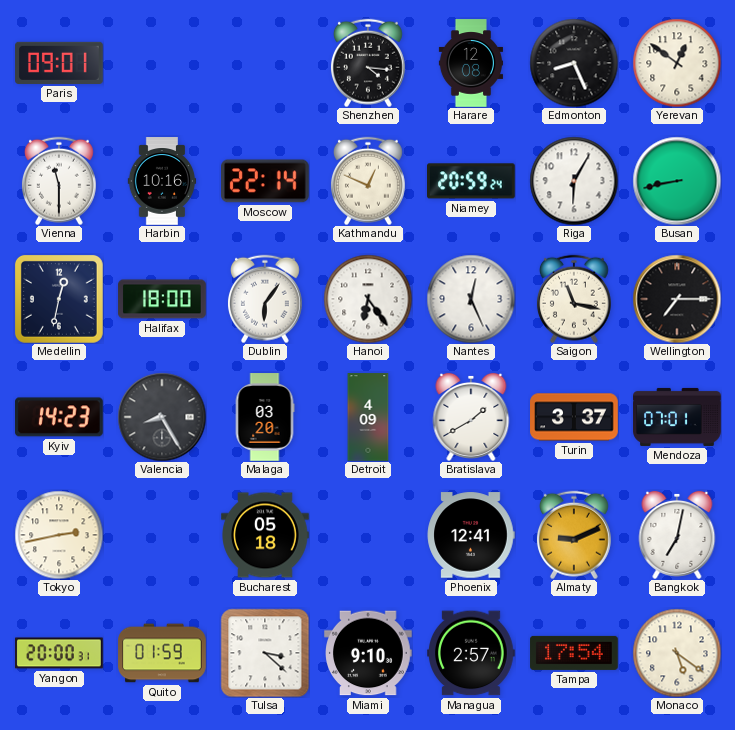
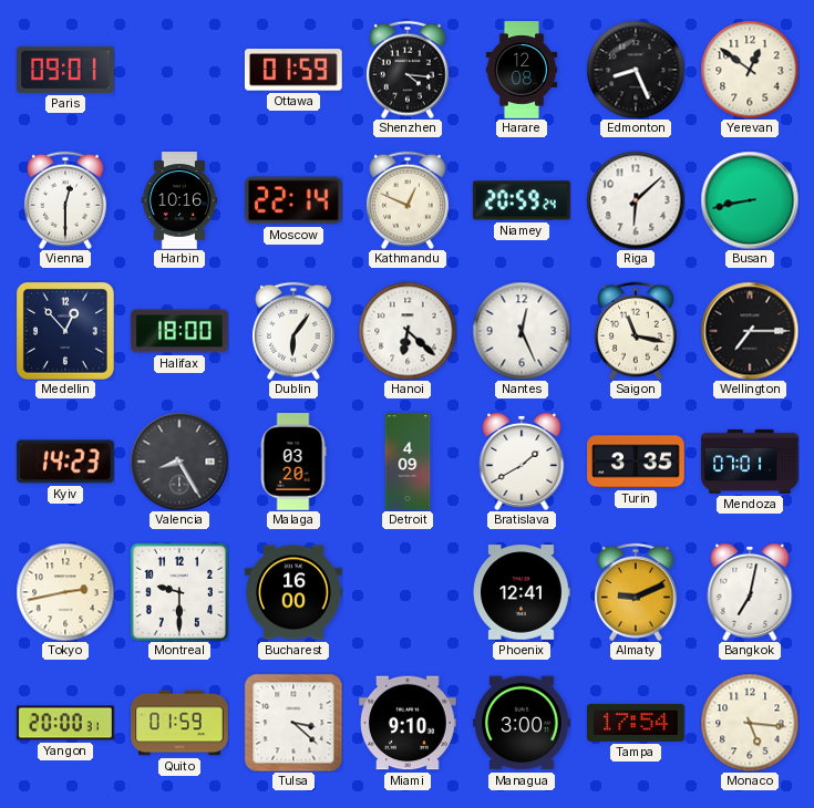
Ottawa: none -> 01:59
Vienna: 11:30 -> 12:30
Riga: 6:05 -> 6:08
Medellin: 12:32 -> 12:53
Hanoi: 6:24 -> 6:22
Turin: 3:37 -> 3:35
Montreal: none -> 9:30
Bucharest: 05:18 -> 16:00
Managua: 2:57 -> 3:00
Monaco: 5:21 -> 5:16
